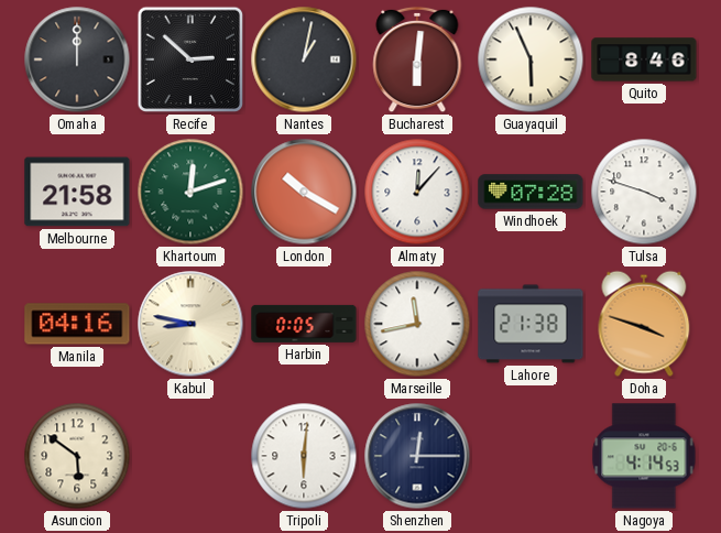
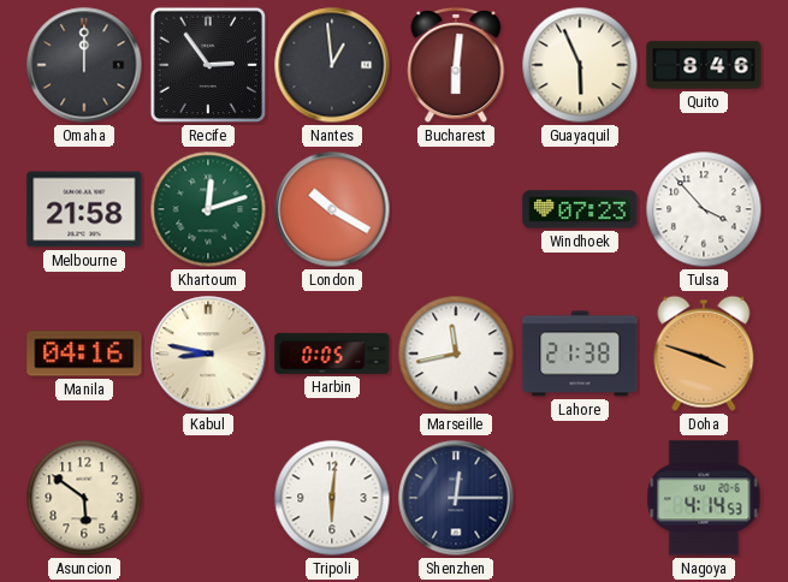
Recife: 2:52 -> 2:54
Nantes: 1:02 -> 12:59
Almaty: 12:07 -> none
Windhoek: 07:28 -> 07:23
Tulsa: 3:48 -> 3:53
